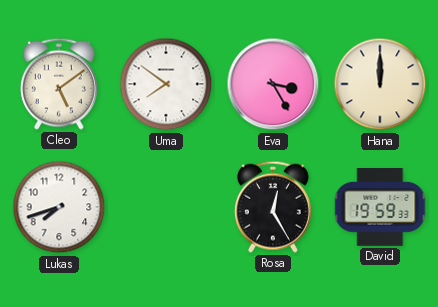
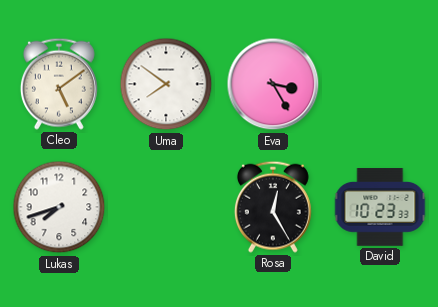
Hana: 12:00 -> none
David: 19:59 -> 10:23
